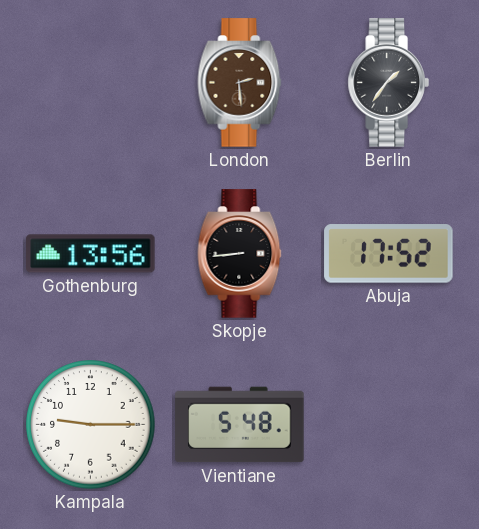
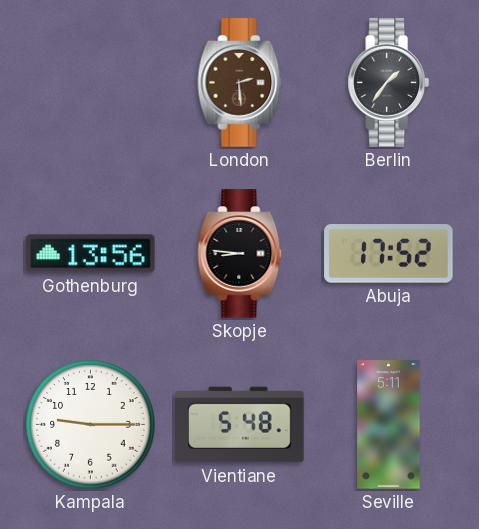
Skopje: 8:44 -> 8:46
Seville: none -> 5:11
